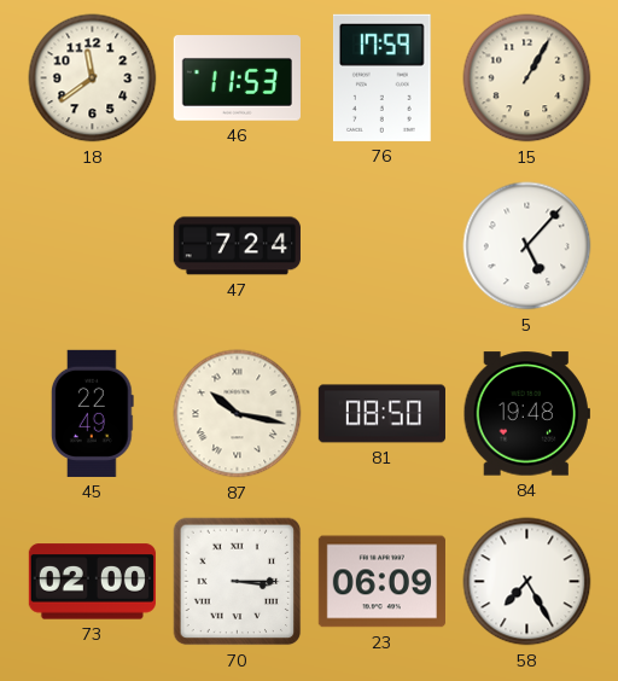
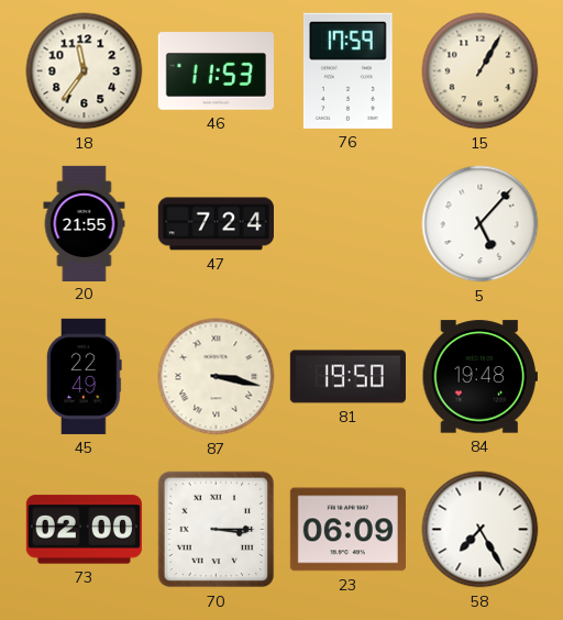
18: 11:39 -> 11:36
20: none -> 21:55
87: 10:17 -> 3:17
81: 08:50 -> 19:50
